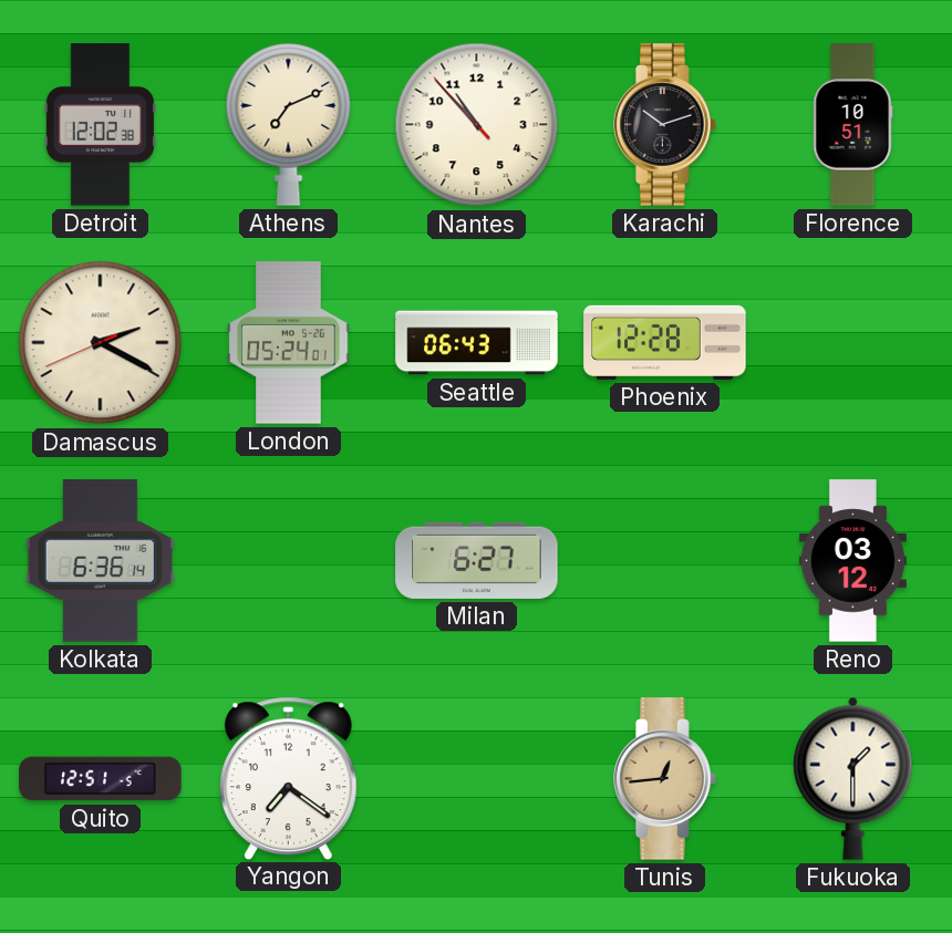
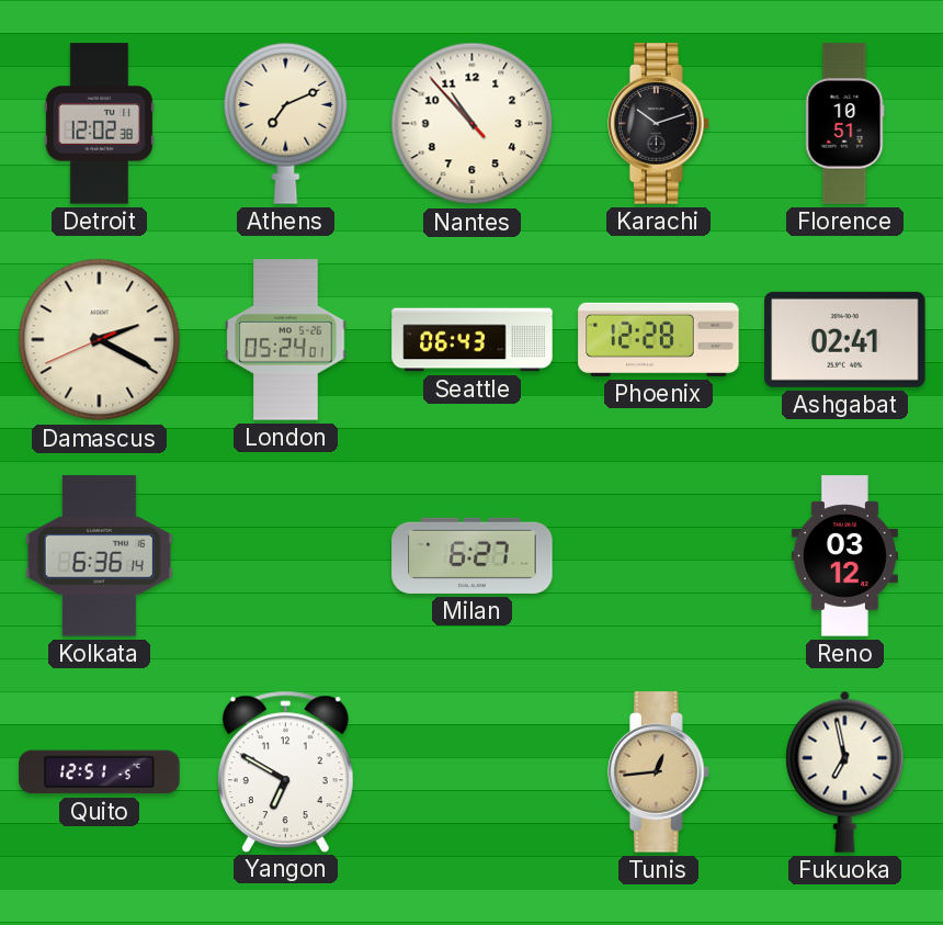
Ashgabat: none -> 02:41
Yangon: 7:21 -> 6:50
Fukuoka: 1:30 -> 6:58
